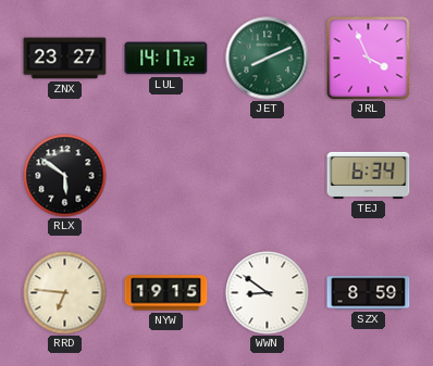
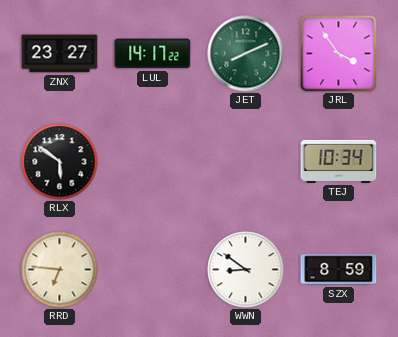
JRL: 3:56 -> 3:54
TEJ: 6:34 -> 10:34
NYW: 19:15 -> none
